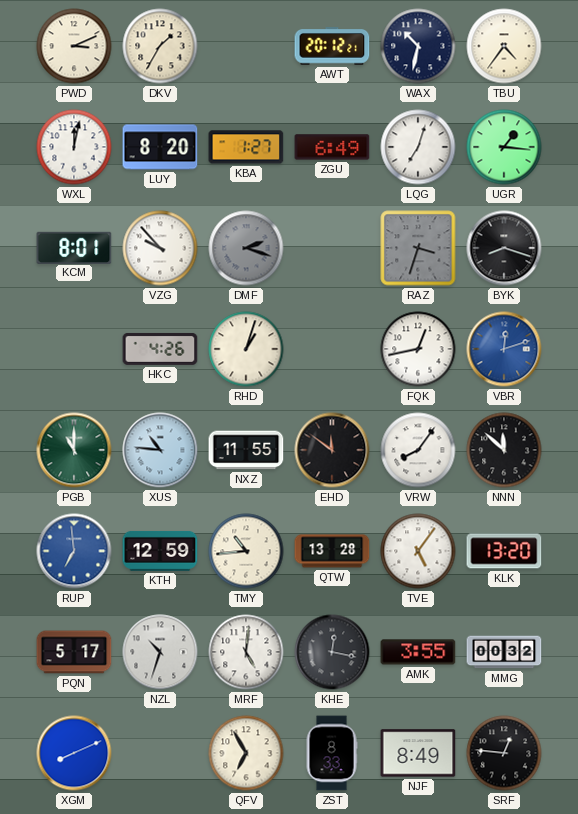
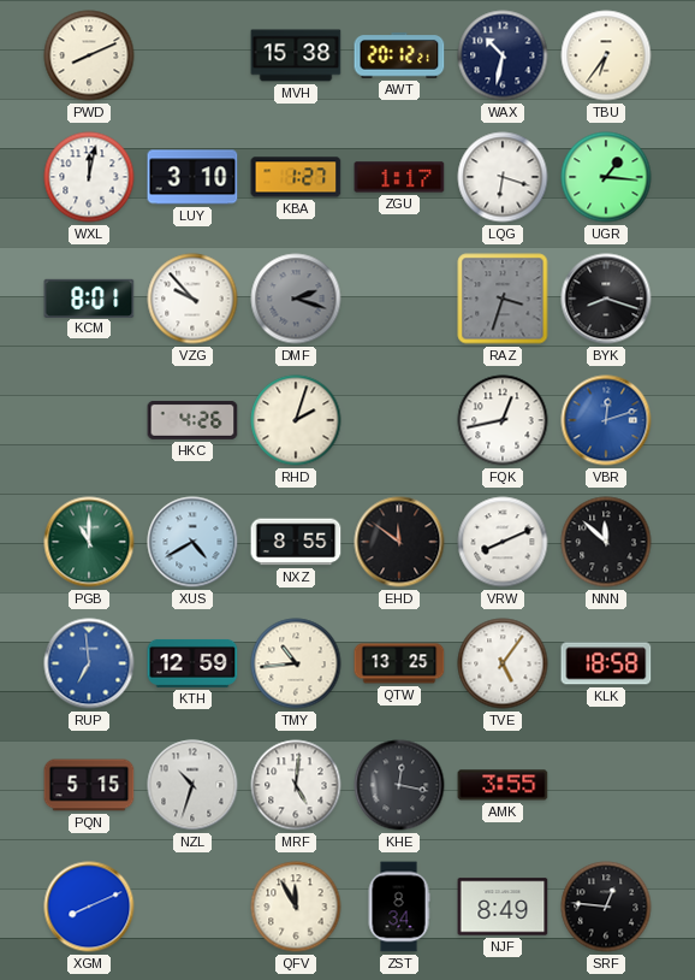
PWD: 3:11 -> 8:11
DKV: 1:35 -> none
MVH: none -> 15:38
TBU: 4:36 -> 6:36
LUY: 8:20 -> 3:10
ZGU: 6:49 -> 1:17
LQG: 7:03 -> 6:18
RHD: 1:03 -> 2:03
XUS: 10:46 -> 4:40
NXZ: 11:55 -> 8:55
VRW: 8:06 -> 8:11
QTW: 13:28 -> 13:25
KLK: 13:20 -> 18:58
PQN: 5:17 -> 5:15
MMG: 00:32 -> none
QFV: 6:55 -> 11:55
ZST: 8:33 -> 8:34
